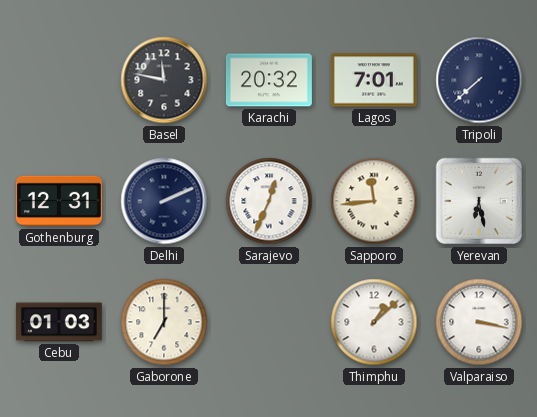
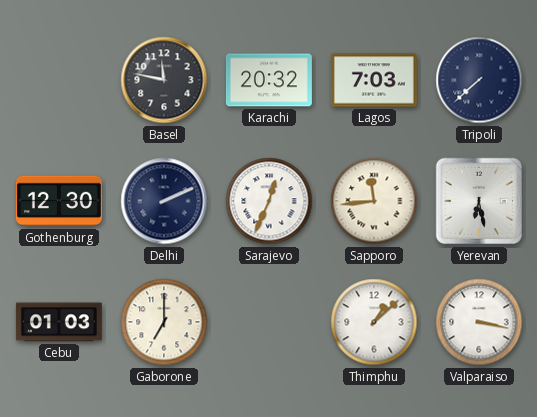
Lagos: 7:01 -> 7:03
Gothenburg: 12:31 -> 12:30
